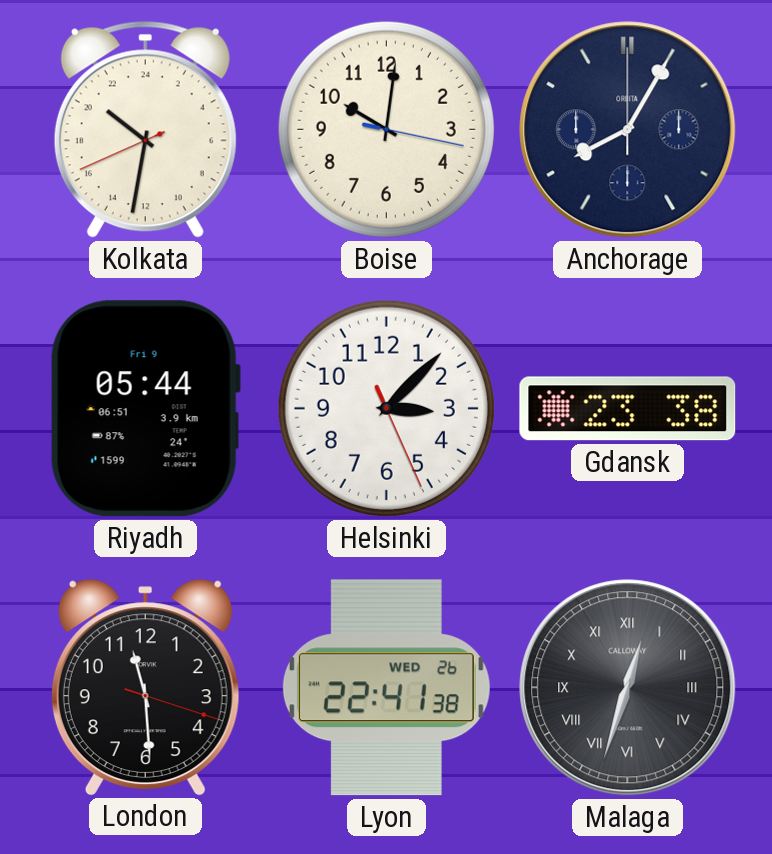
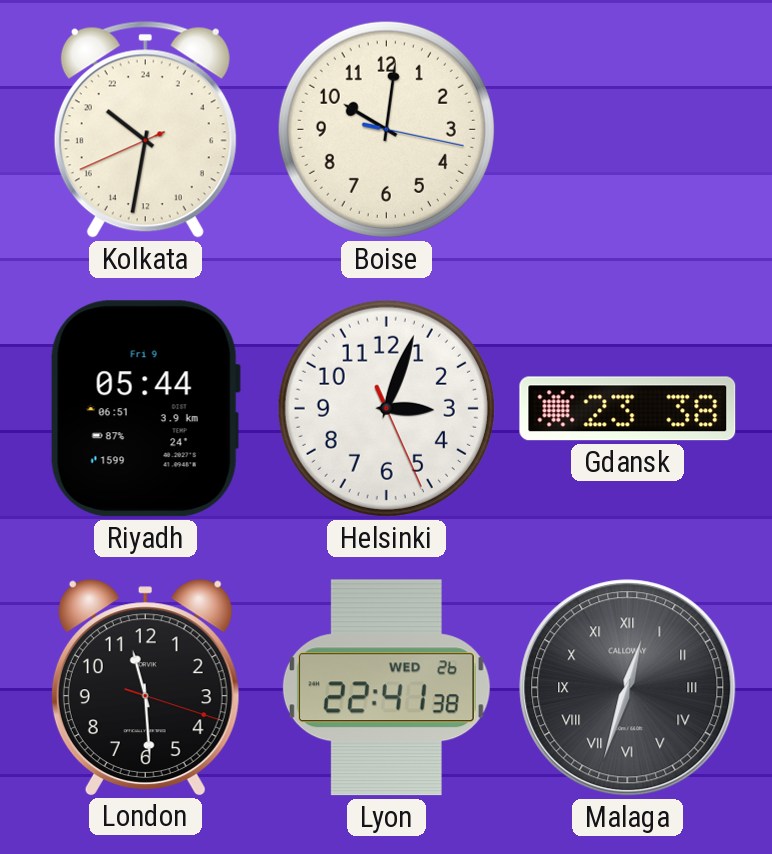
Anchorage: 8:05 -> none
Helsinki: 3:07 -> 3:03
